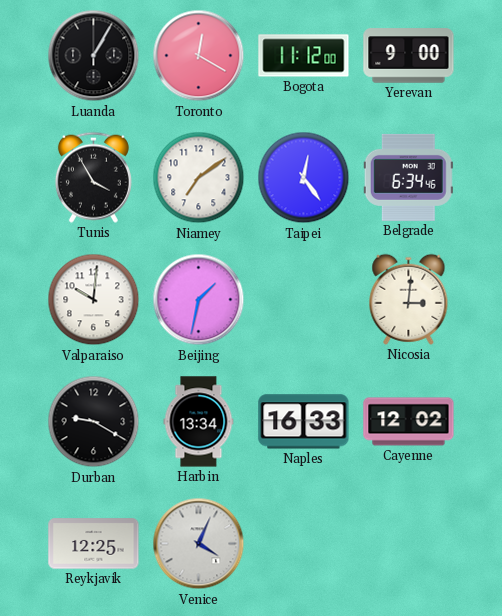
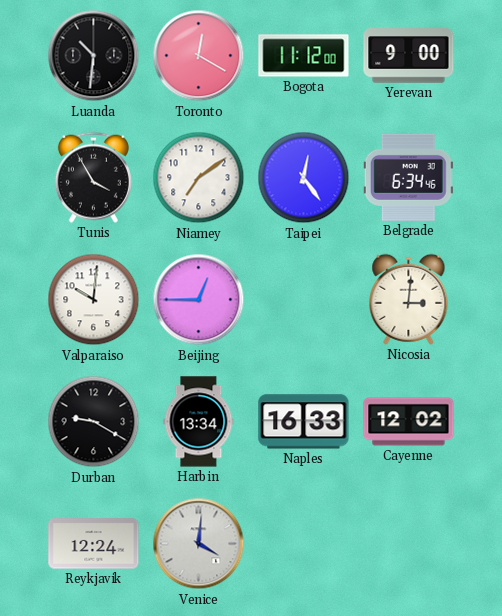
Luanda: 1:05 -> 10:31
Beijing: 1:32 -> 12:45
Reykjavik: 12:25 -> 12:24
Venice: 4:04 -> 4:01
